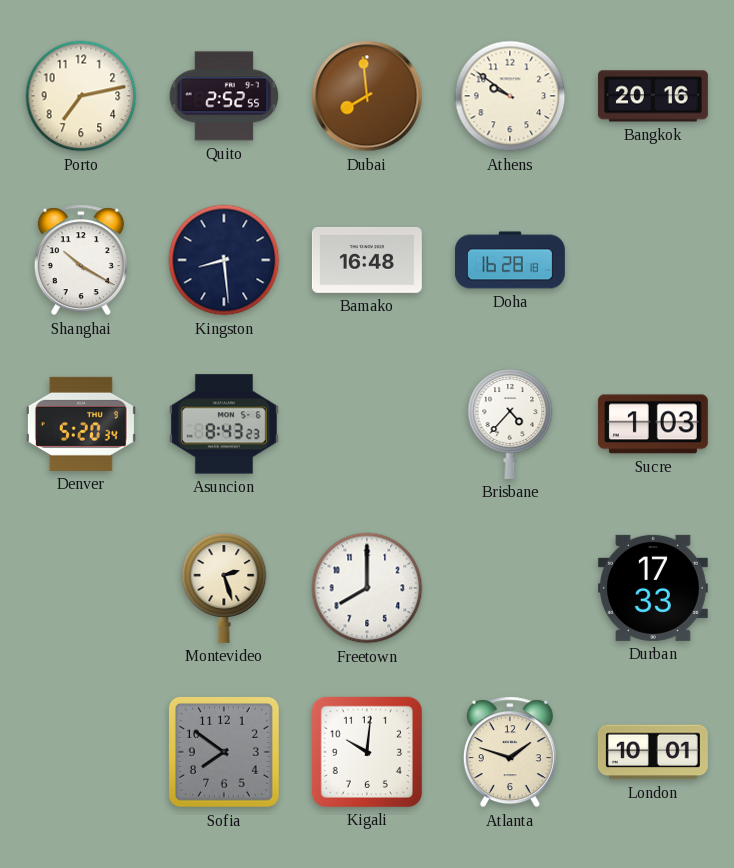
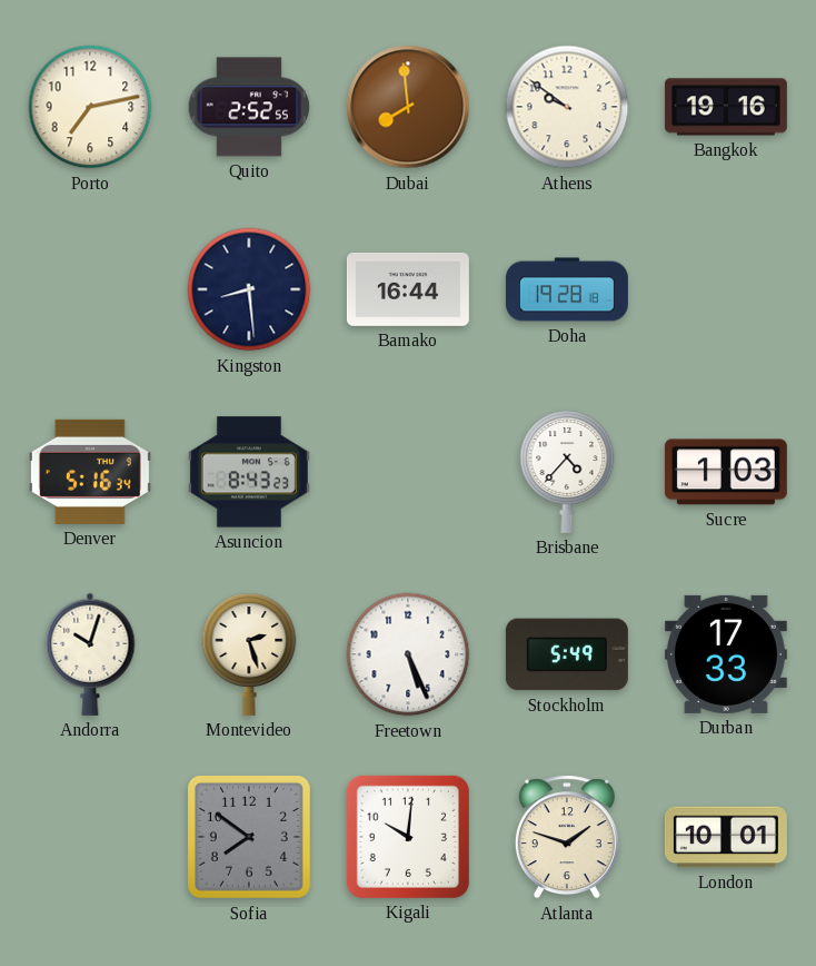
Bangkok: 20:16 -> 19:16
Shanghai: 10:20 -> none
Bamako: 16:48 -> 16:44
Doha: 16:28 -> 19:28
Denver: 5:20 -> 5:16
Andorra: none -> 10:03
Freetown: 8:00 -> 5:26
Stockholm: none -> 5:49
